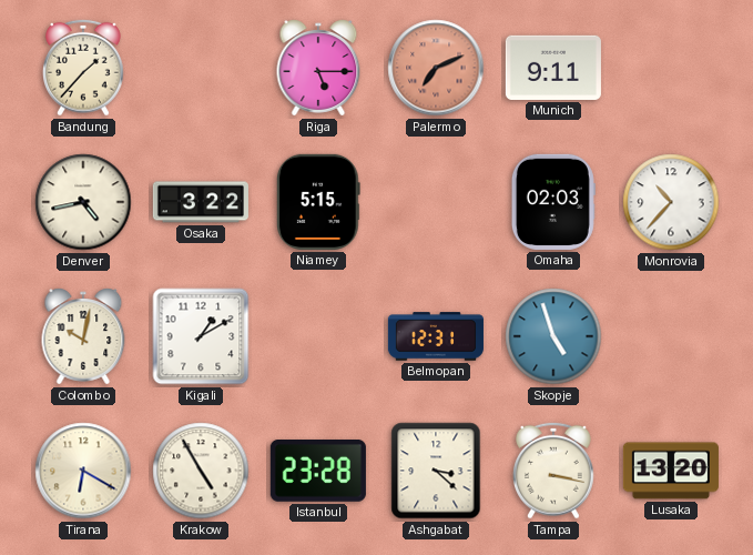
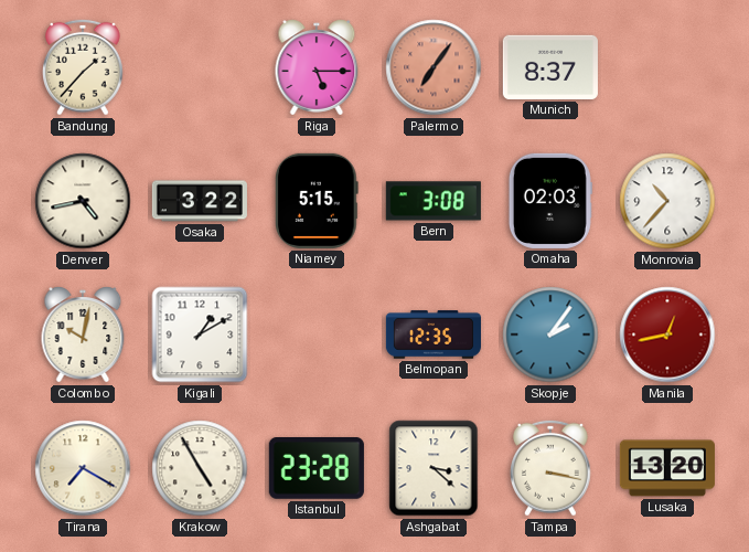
Palermo: 7:11 -> 7:06
Munich: 9:11 -> 8:37
Bern: none -> 3:08
Belmopan: 12:31 -> 12:35
Skopje: 4:57 -> 2:06
Manila: none -> 12:43
Tirana: 6:20 -> 7:20
